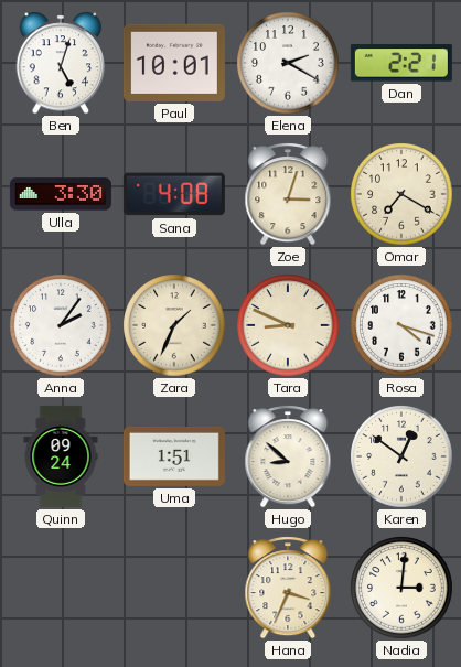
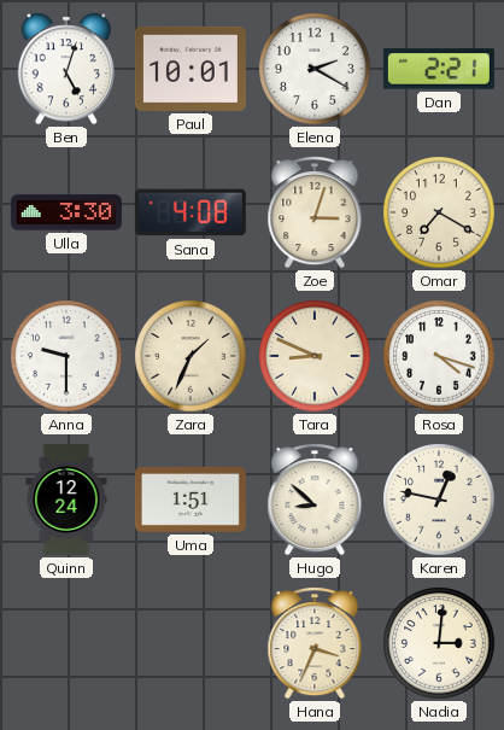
Anna: 2:06 -> 9:30
Quinn: 09:24 -> 12:24
Karen: 12:51 -> 12:47
